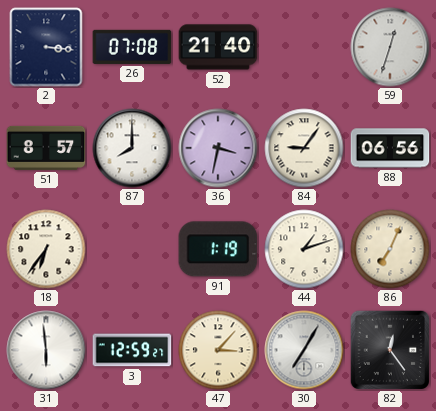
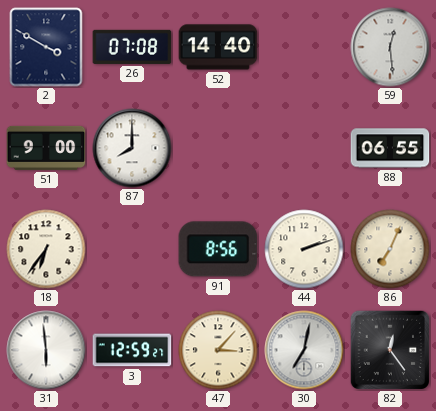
2: 3:16 -> 3:50
52: 21:40 -> 14:40
59: 12:33 -> 12:29
51: 8:57 -> 9:00
36: 3:32 -> none
84: 9:06 -> none
88: 06:56 -> 06:55
91: 1:19 -> 8:56
44: 1:12 -> 2:12
30: 7:05 -> 7:02
